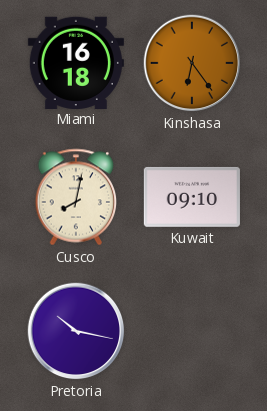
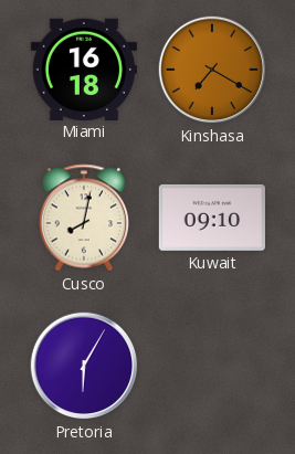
Kinshasa: 6:24 -> 7:20
Pretoria: 10:17 -> 6:05
